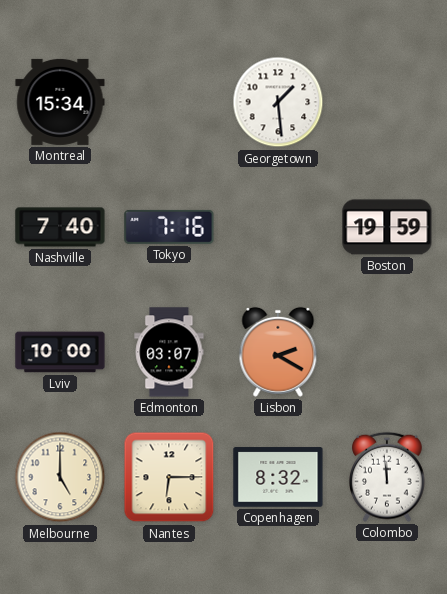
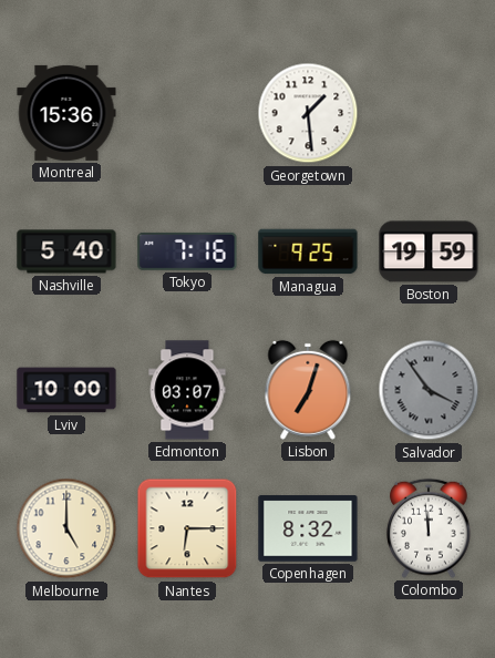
Montreal: 15:34 -> 15:36
Nashville: 7:40 -> 5:40
Managua: none -> 9:25
Lisbon: 2:20 -> 7:03
Salvador: none -> 3:54
